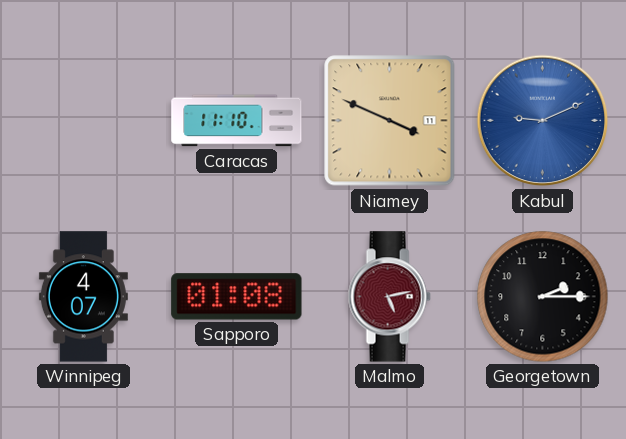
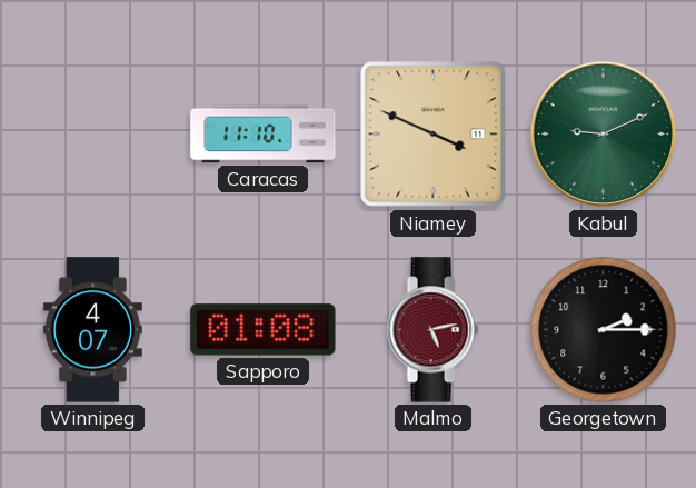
Kabul dial: blue -> green
